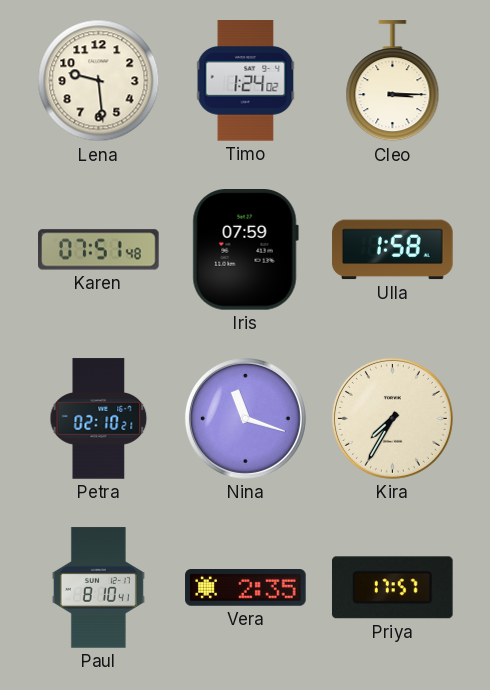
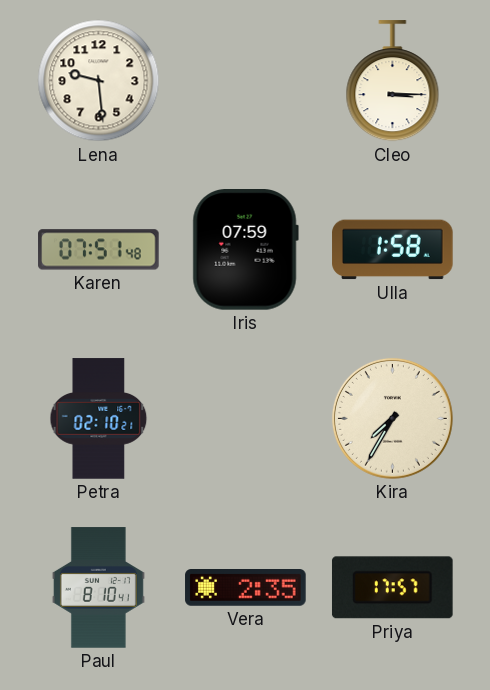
Timo: 1:24 -> none
Nina: 11:18 -> none
